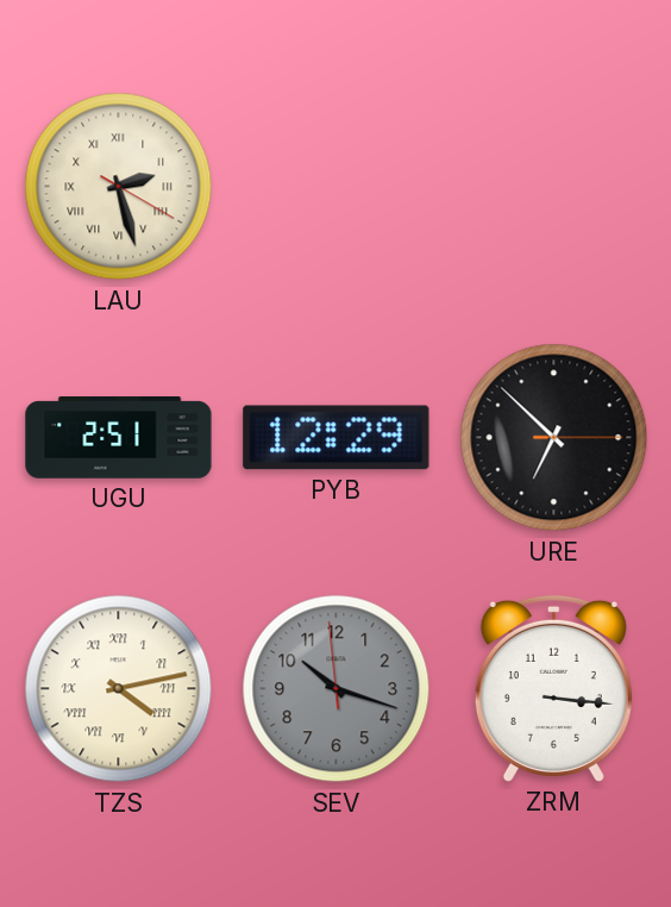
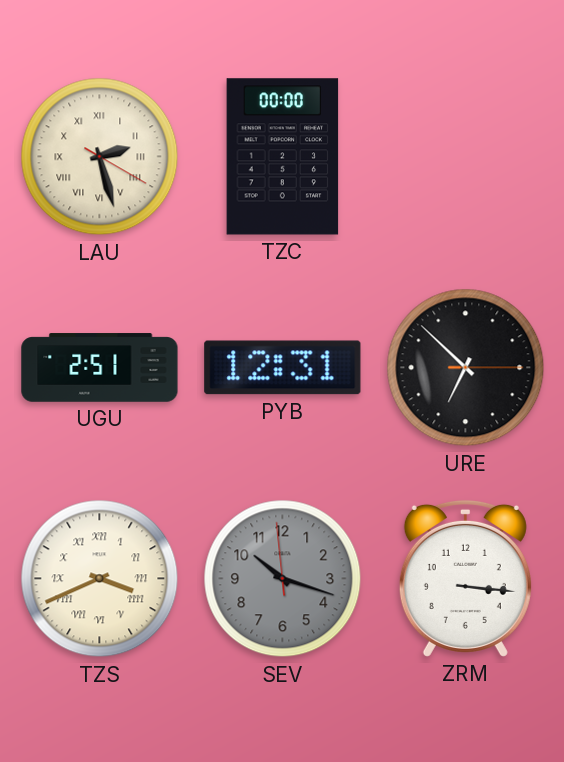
TZC: none -> 00:00
PYB: 12:29 -> 12:31
TZS: 4:13 -> 3:41
